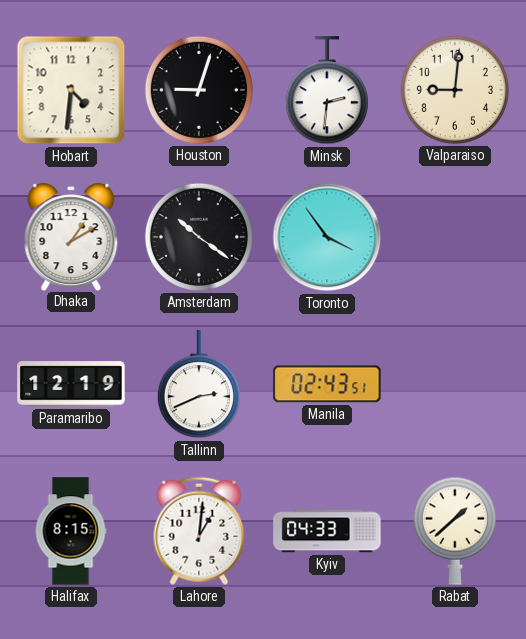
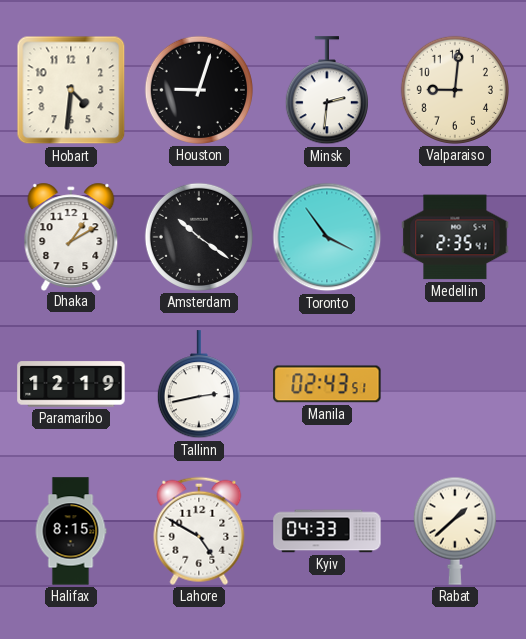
Medellin: none -> 2:35
Tallinn: 2:41 -> 2:43
Lahore: 1:01 -> 4:50
